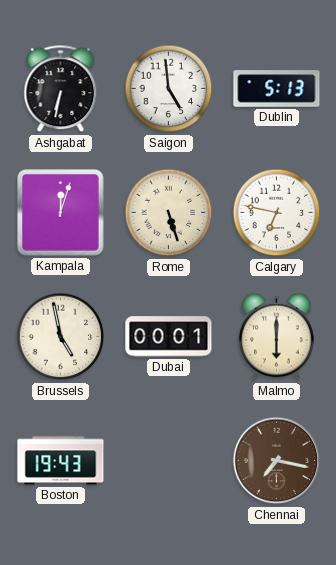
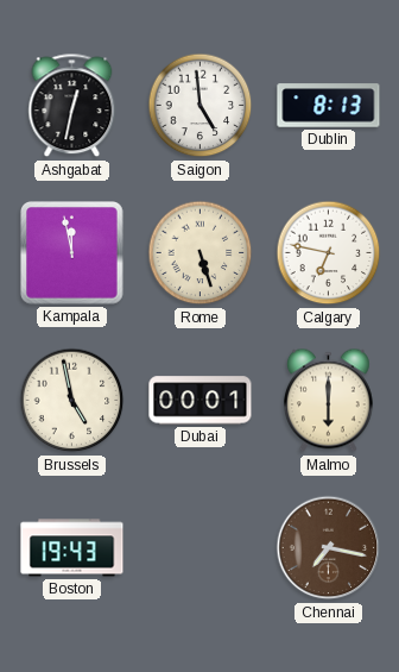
Ashgabat: 6:32 -> 12:32
Dublin: 5:13 -> 8:13
Kampala: 12:03 -> 11:58
